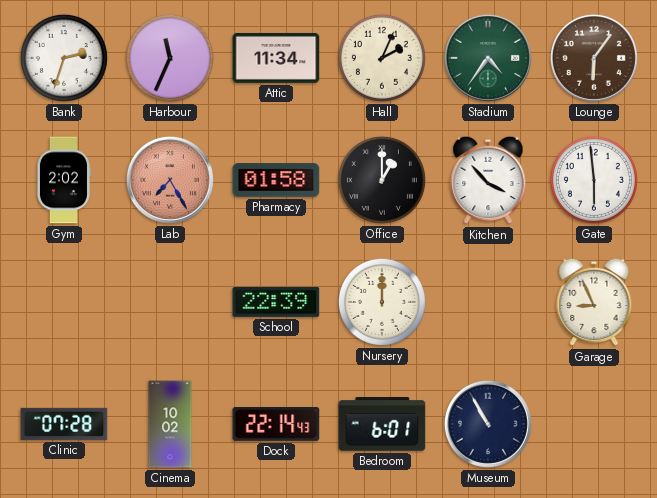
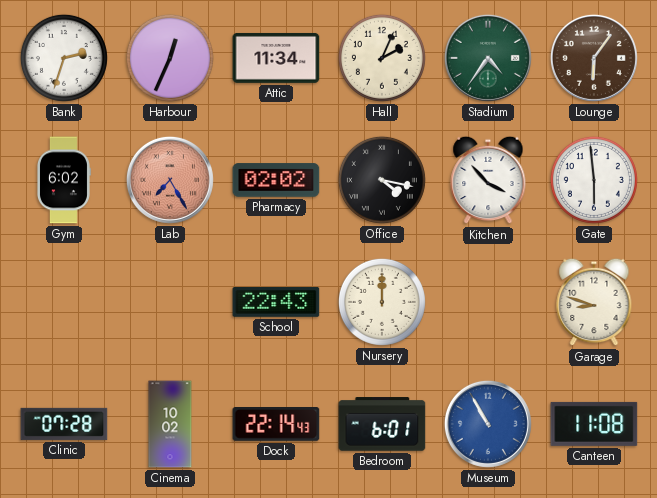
Harbour: 11:34 -> 12:34
Gym: 2:02 -> 6:02
Pharmacy: 01:58 -> 02:02
Office: 1:00 -> 4:17
School: 22:39 -> 22:43
Garage: 8:56 -> 8:48
Museum dial: navy -> blue
Canteen: none -> 11:08
